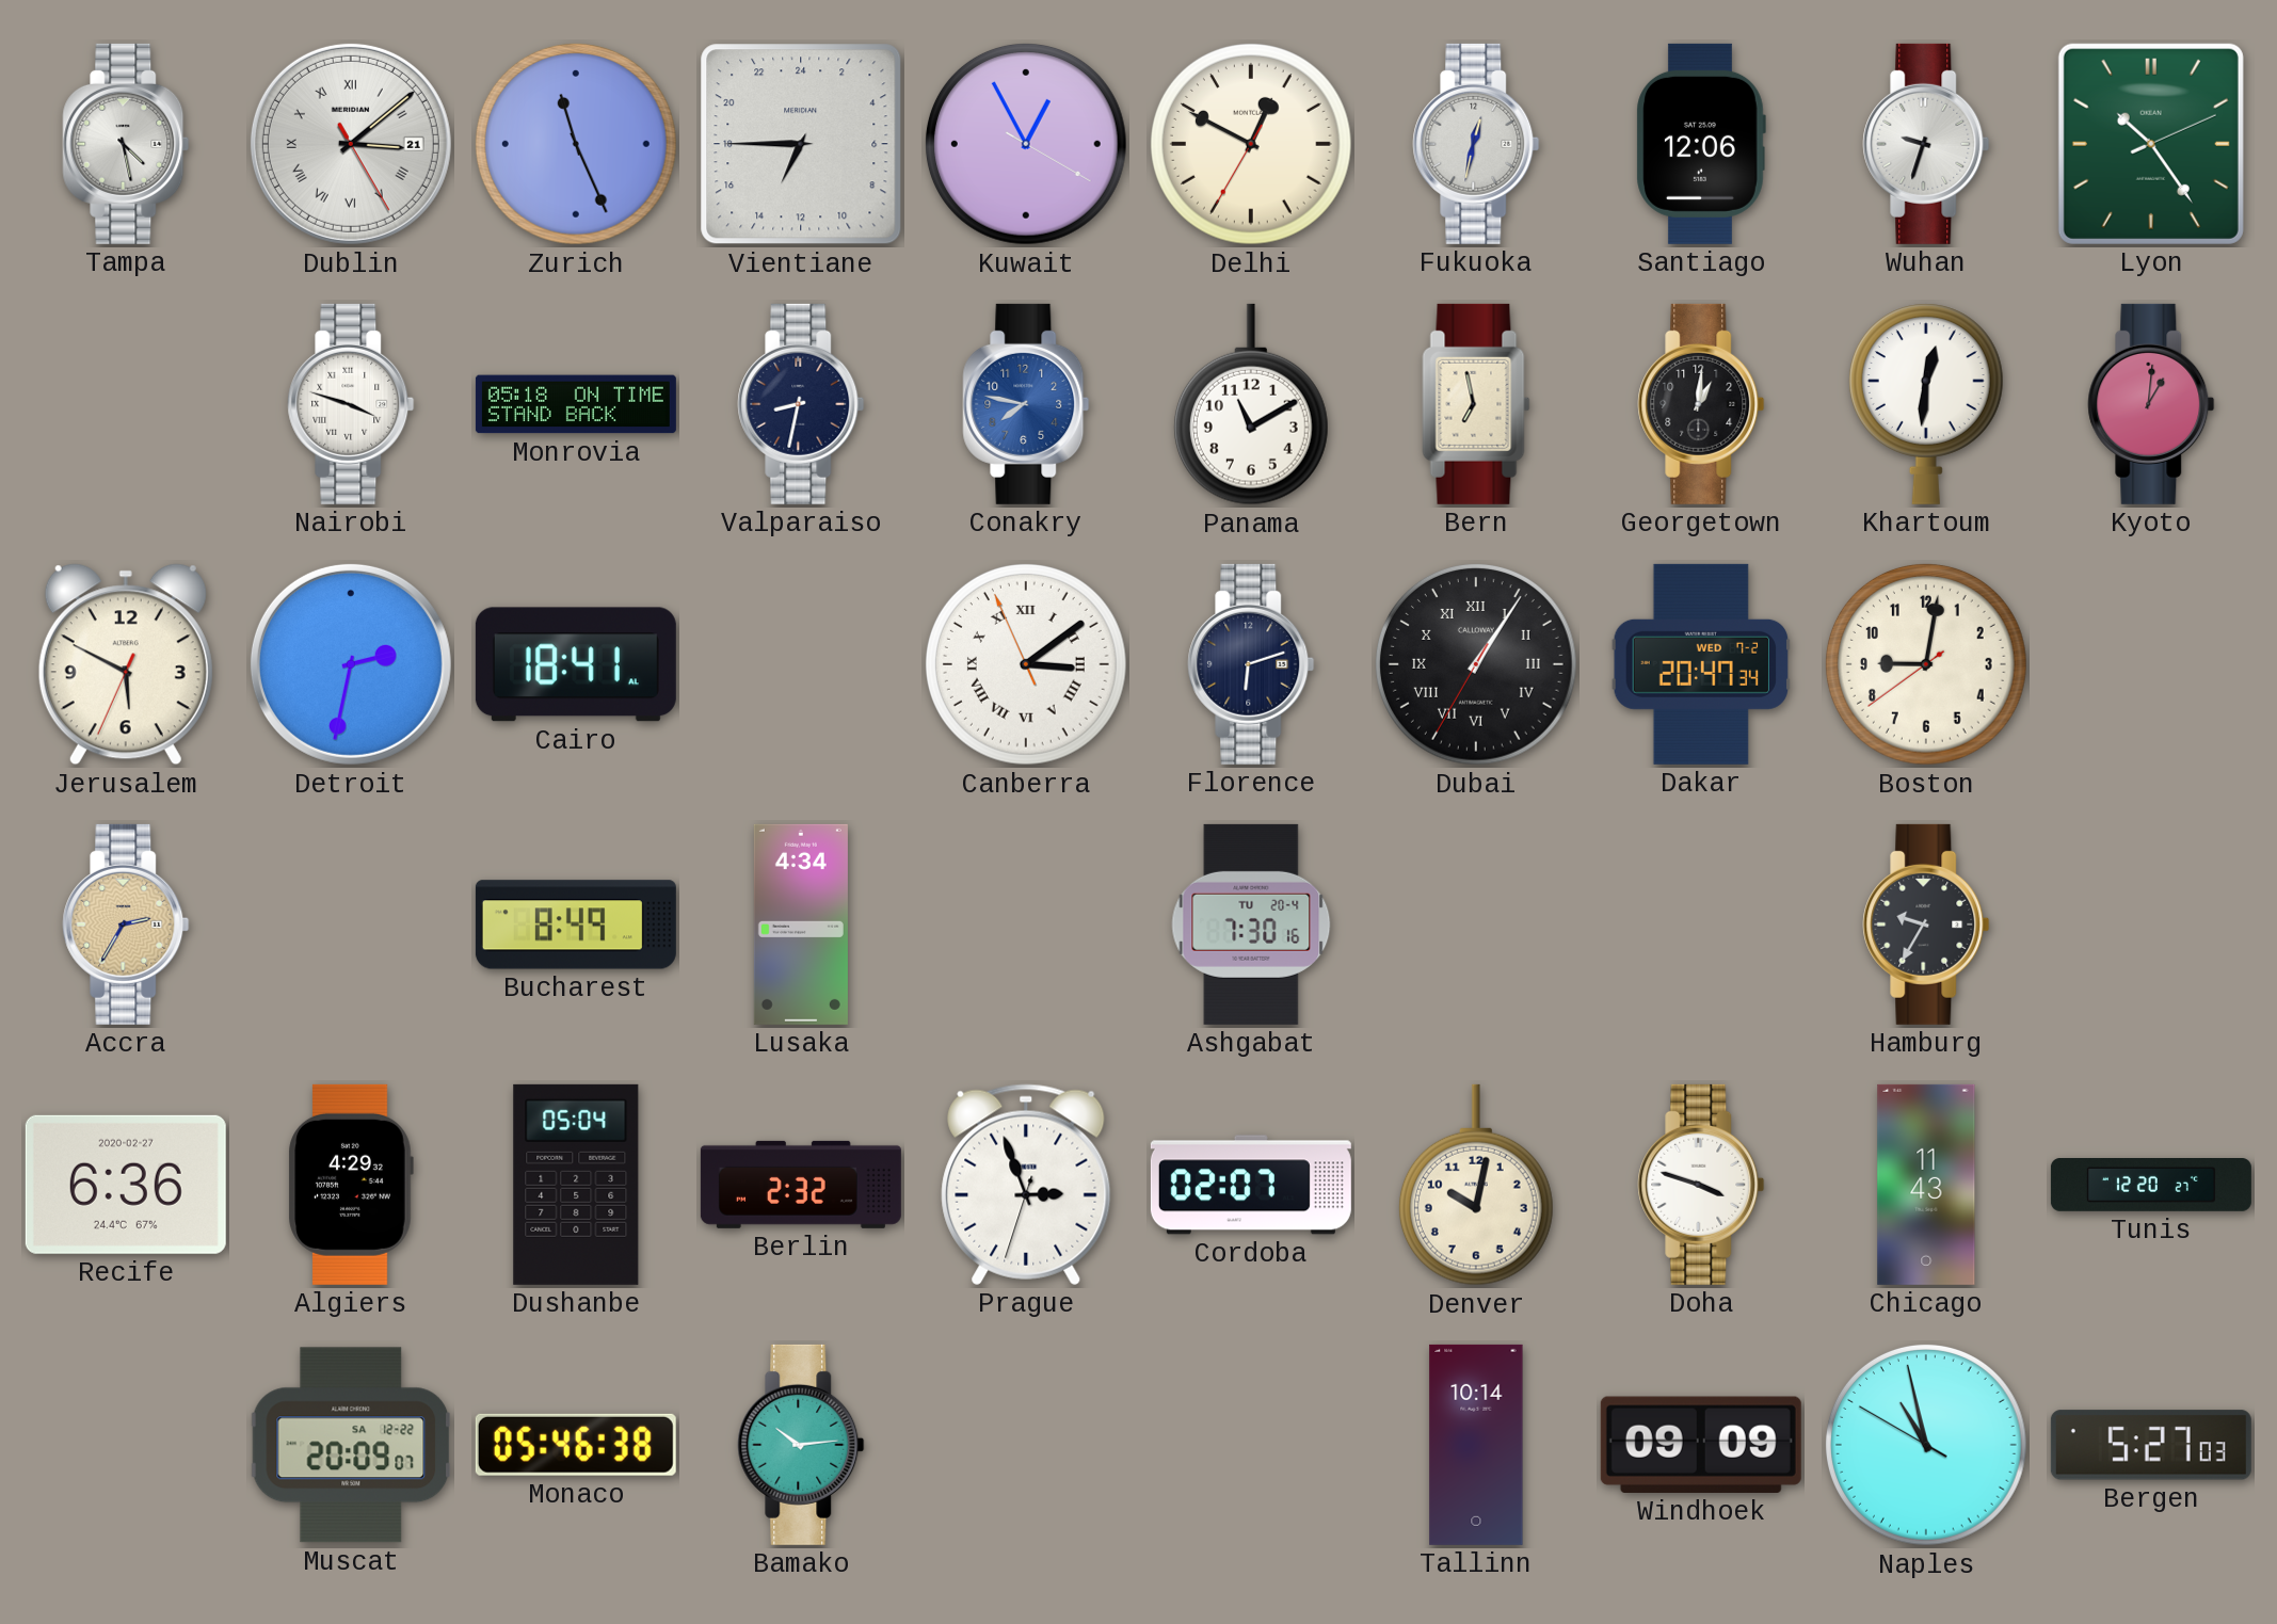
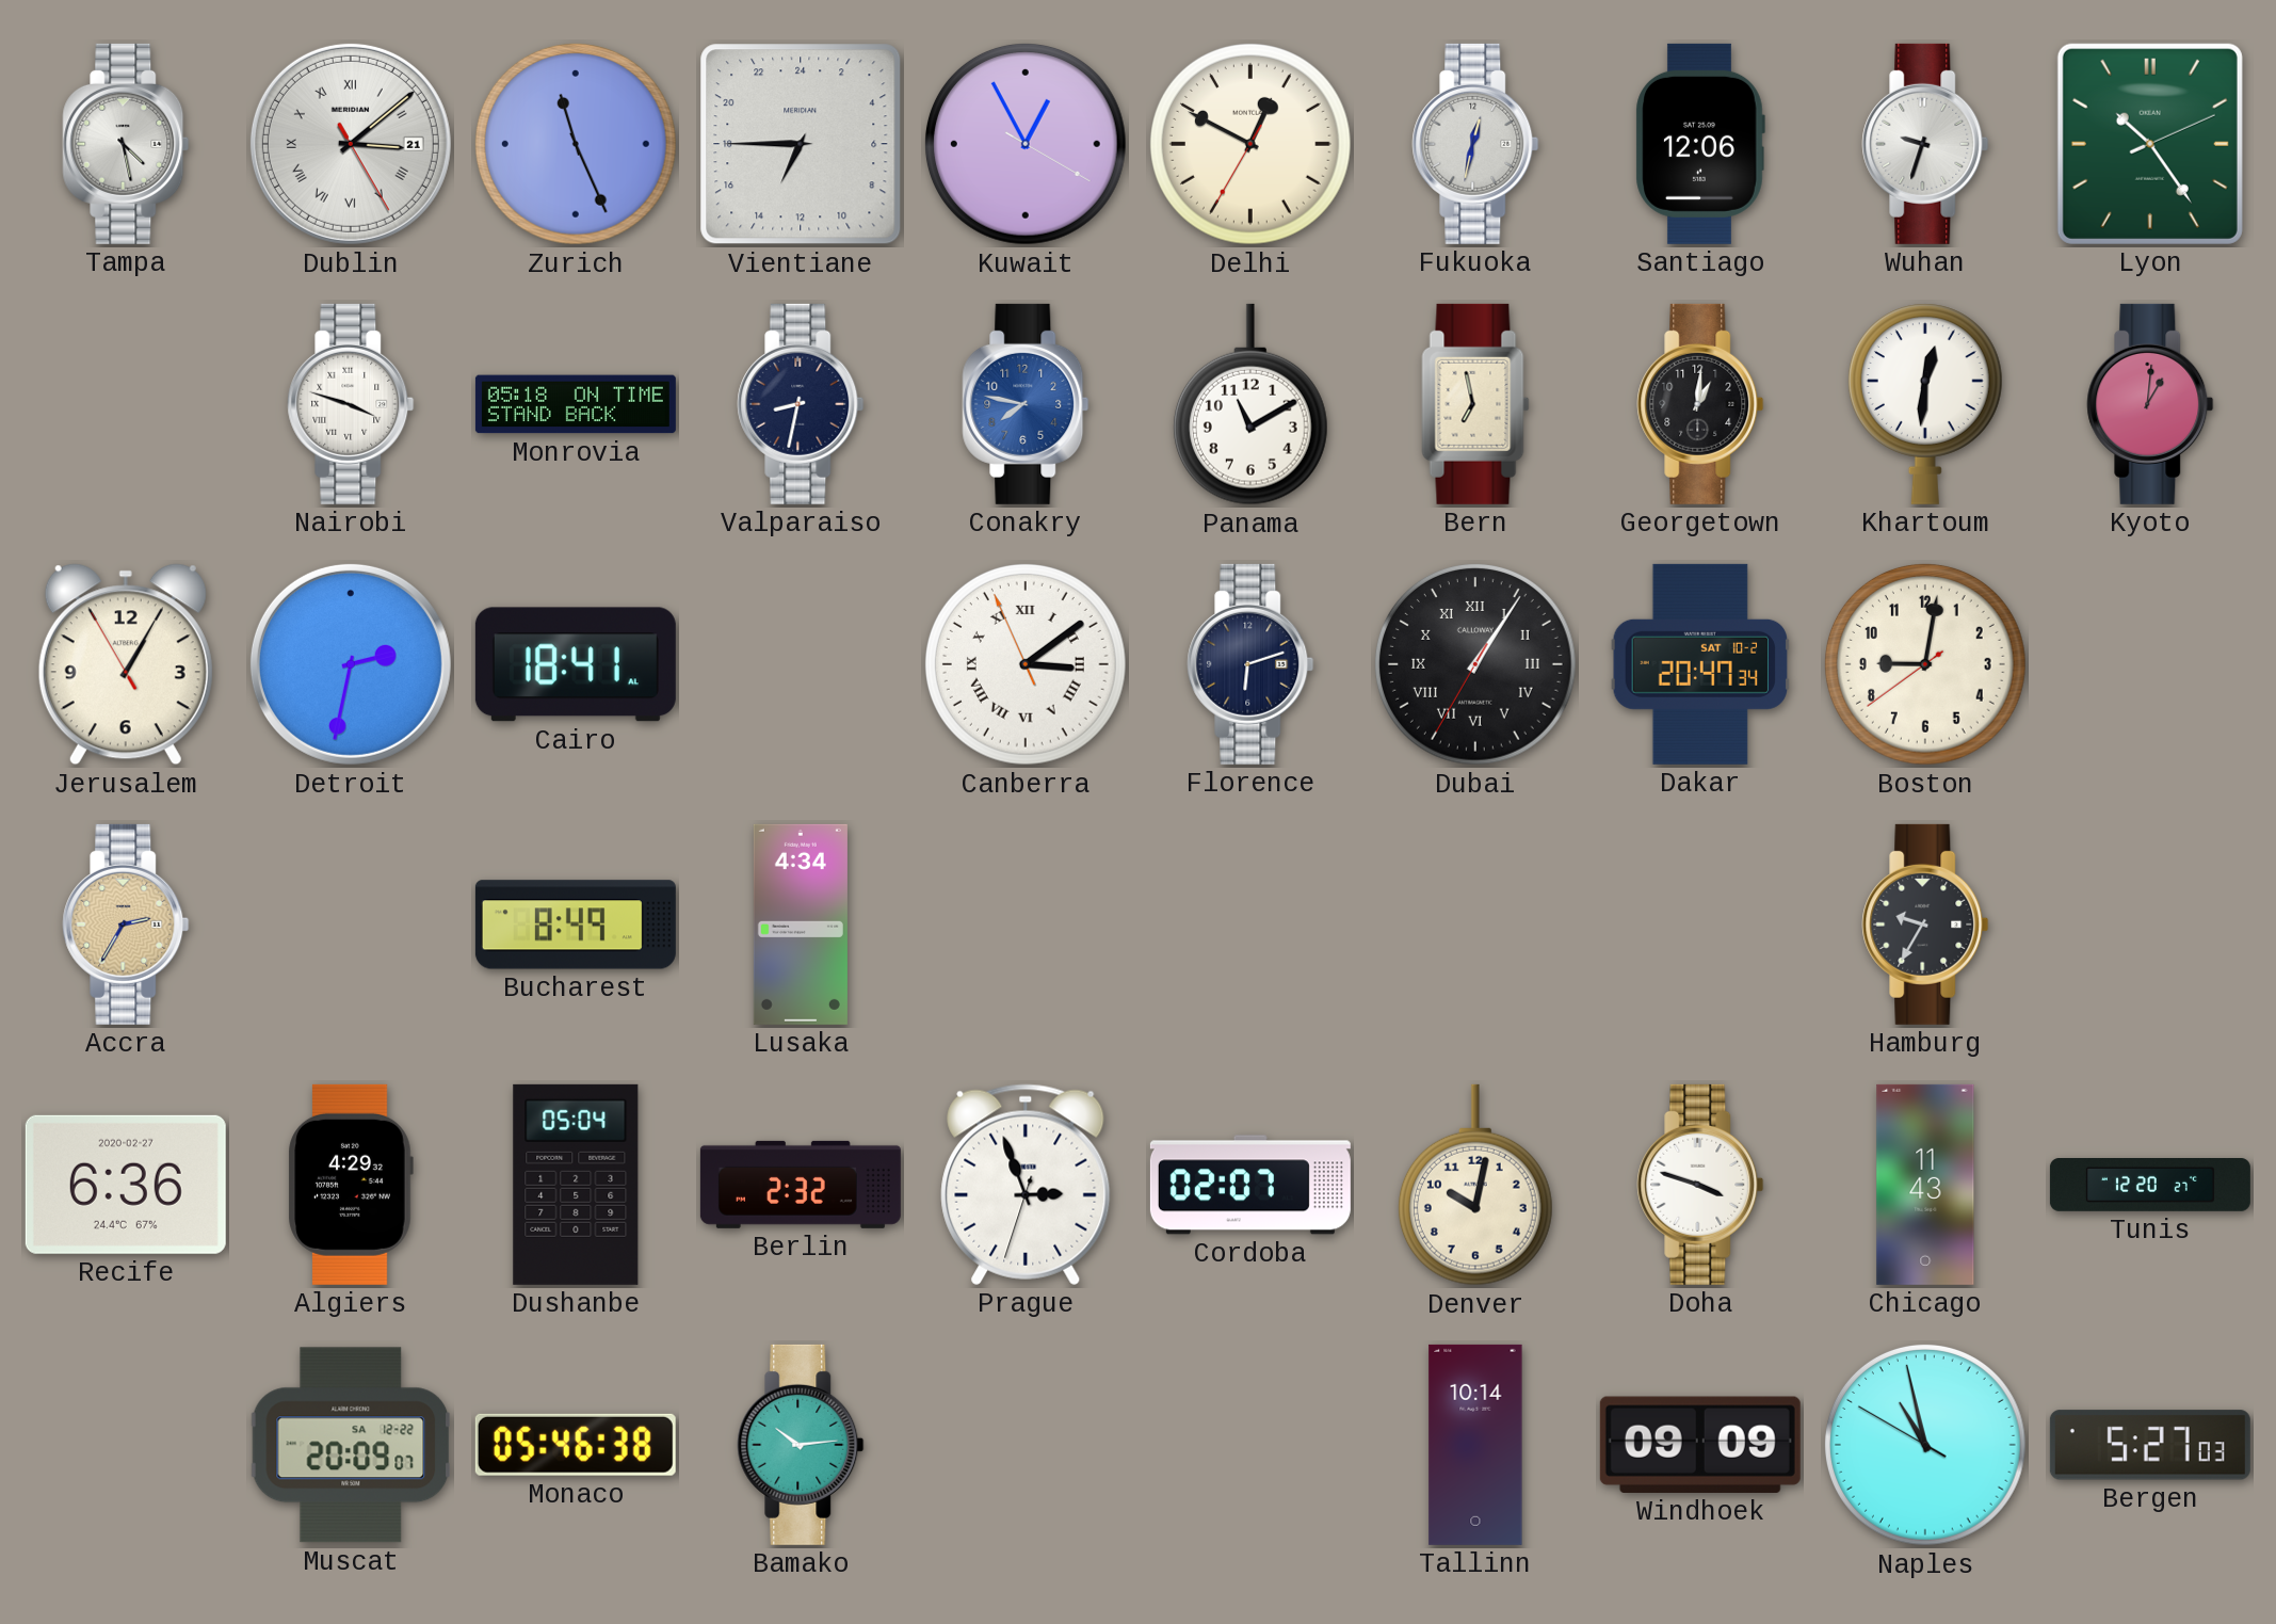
Jerusalem: 5:49 -> 1:04
Dakar date: WED 7-2 -> SAT 10-2
Ashgabat: 7:30 -> none
